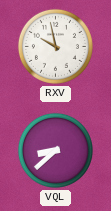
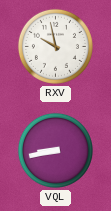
VQL: 8:38 -> 8:43
